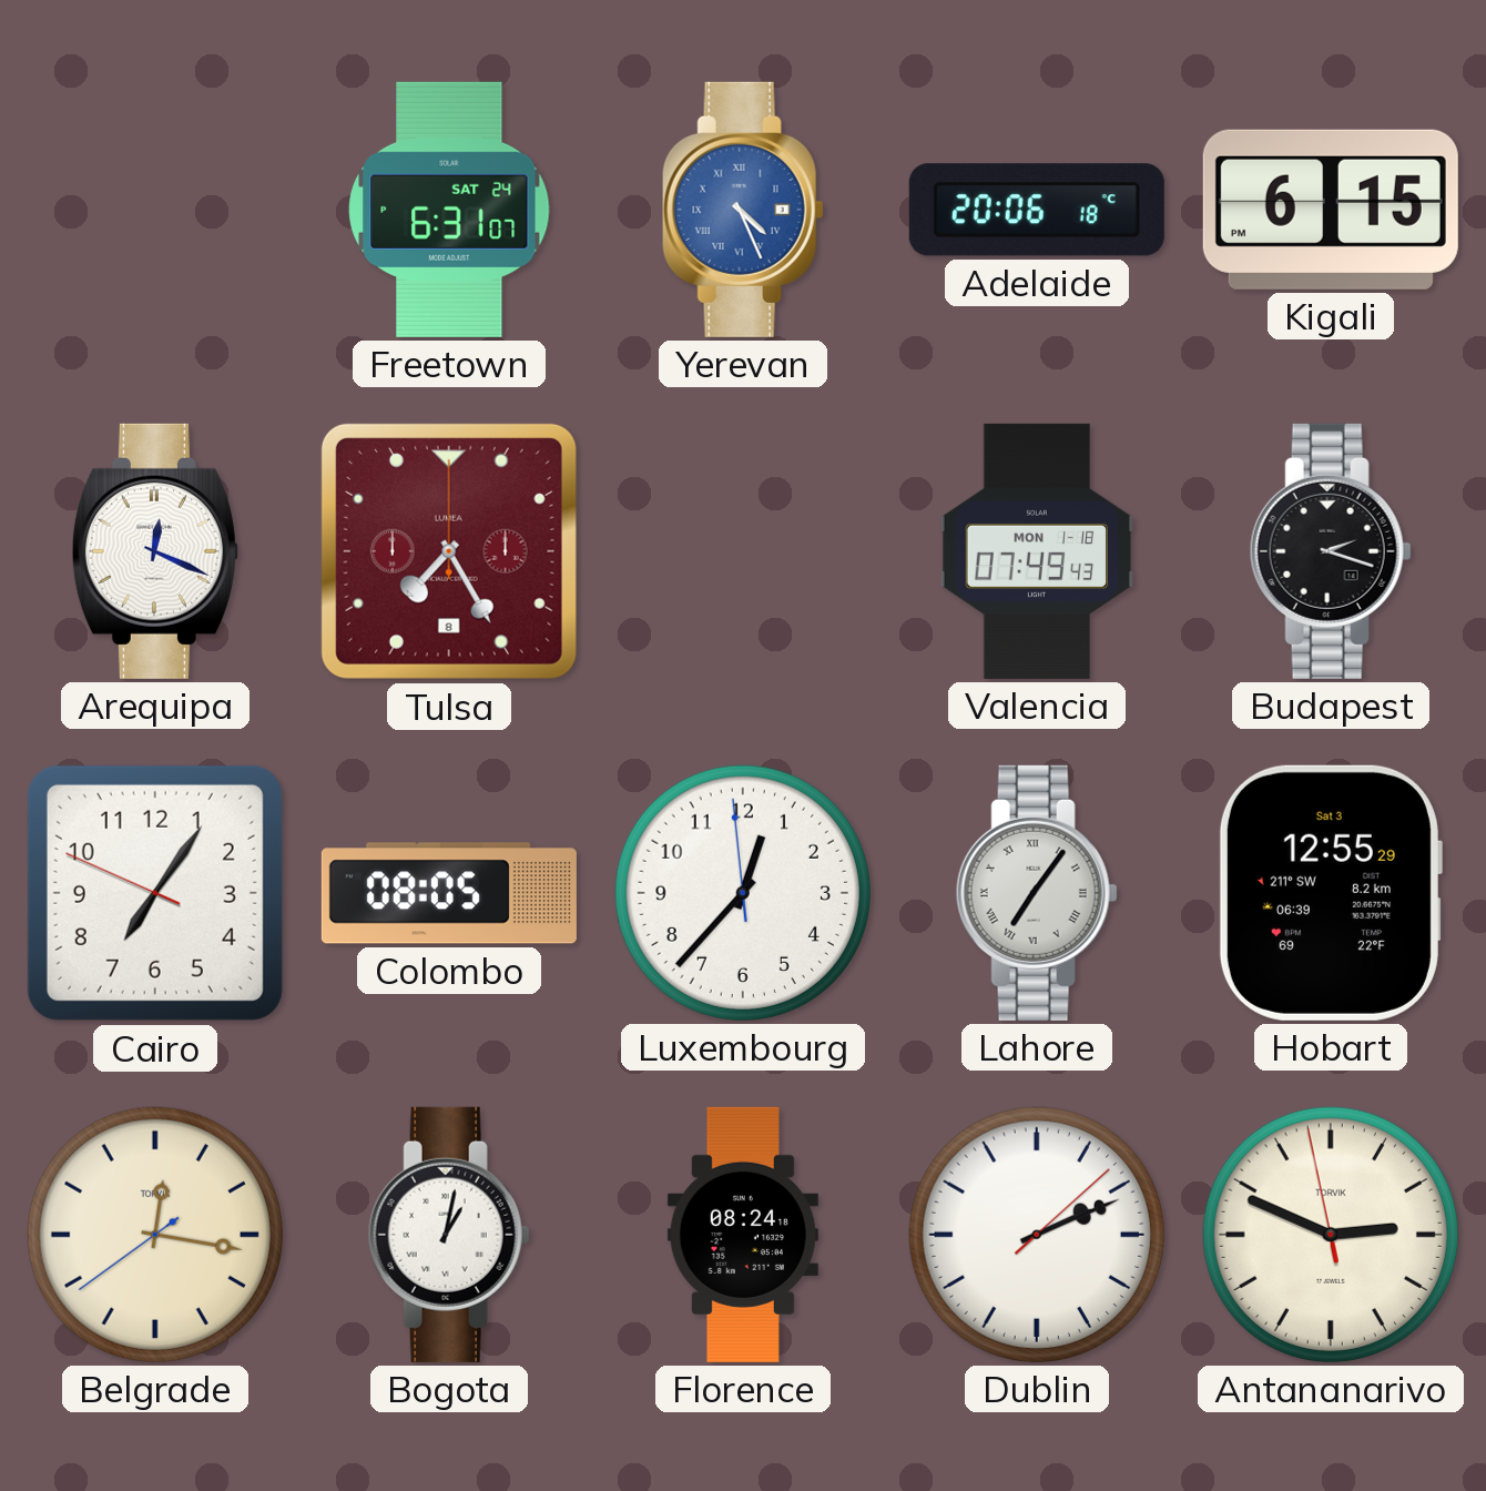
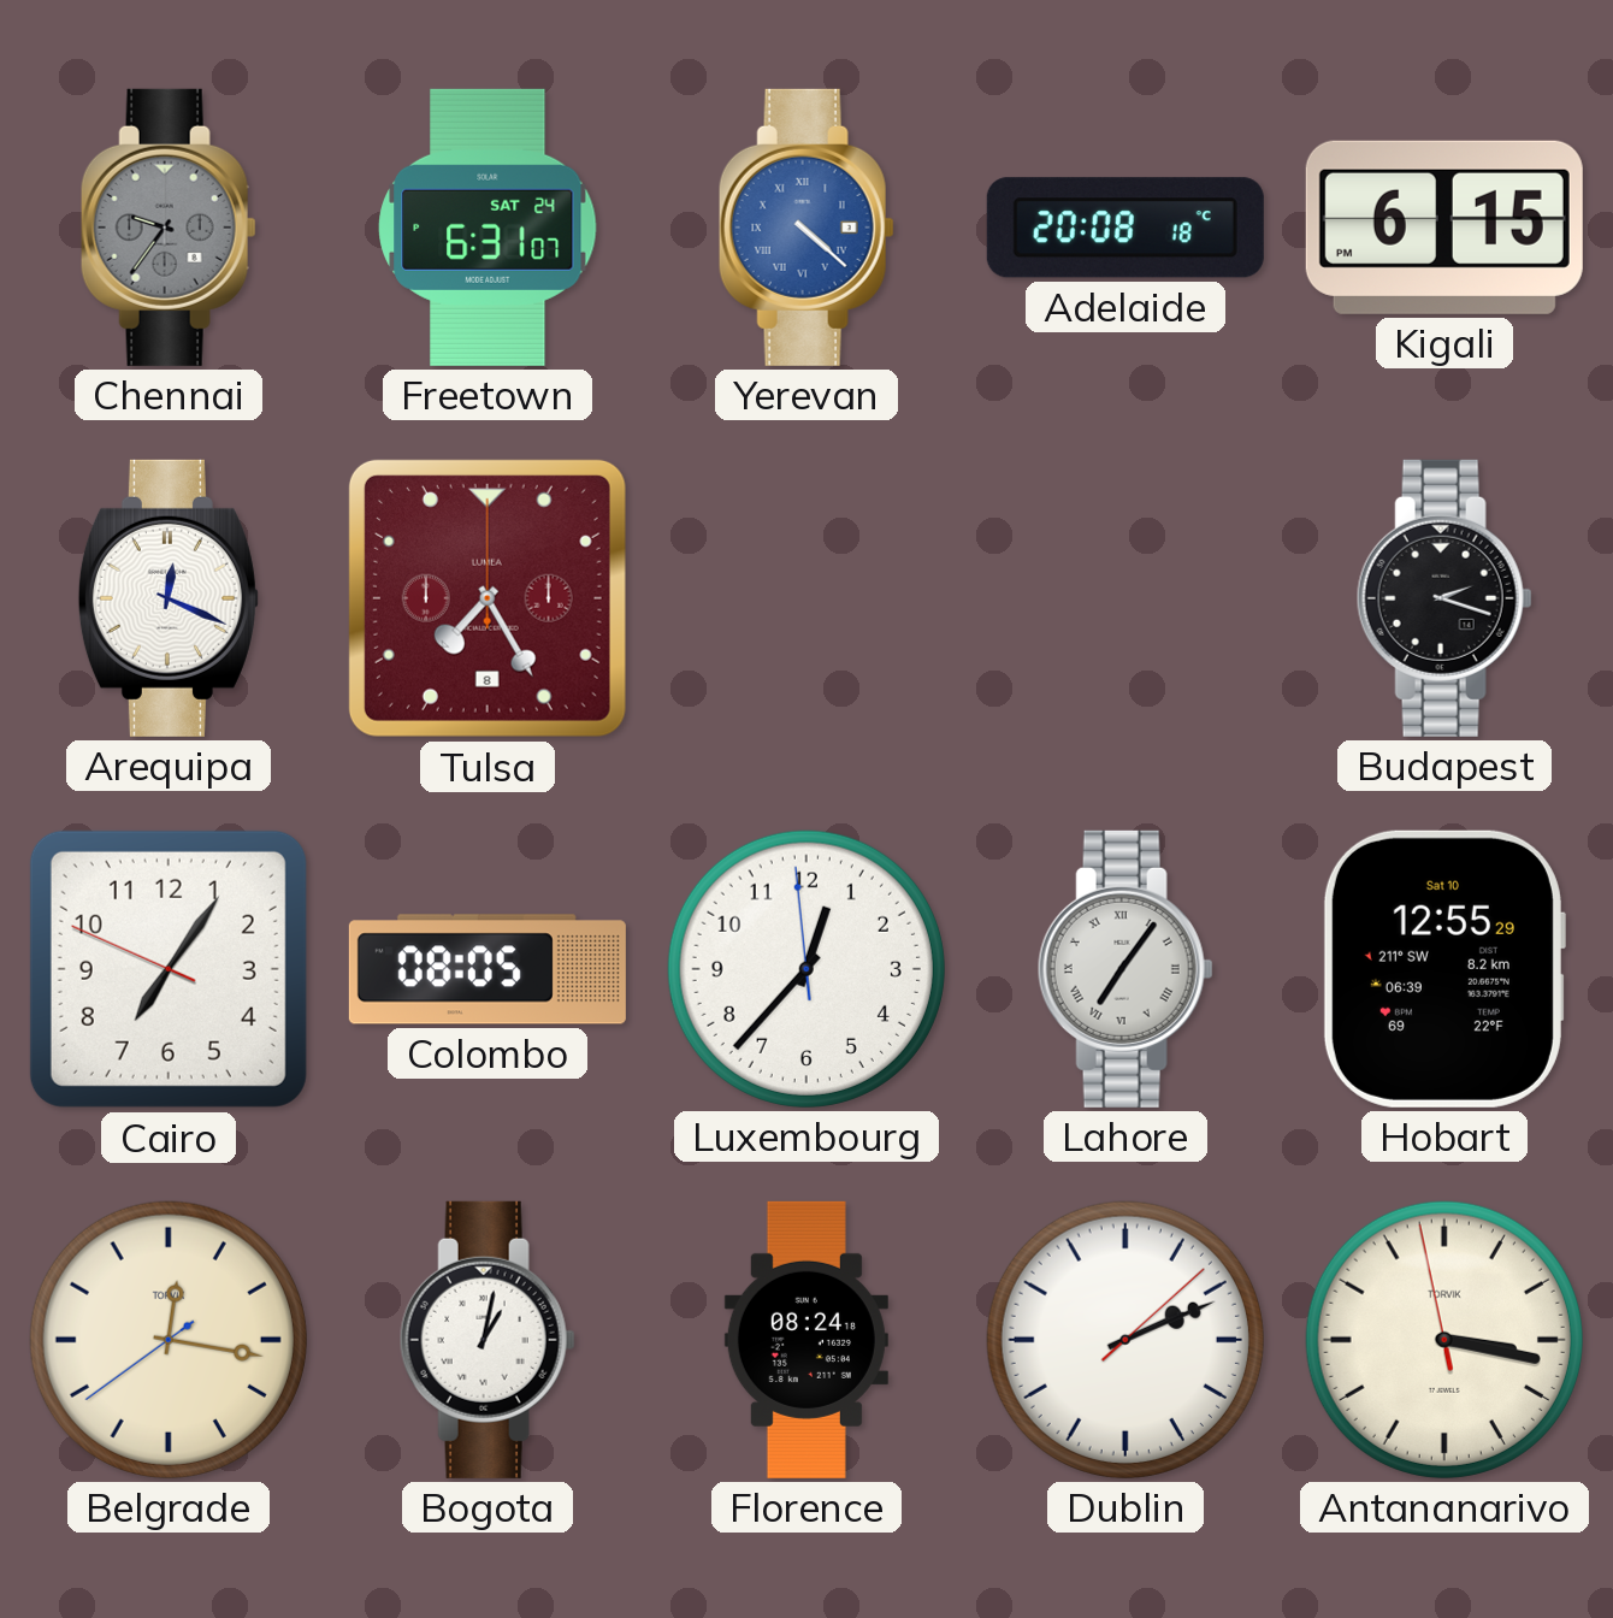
Chennai: none -> 9:36
Yerevan: 4:26 -> 4:22
Adelaide: 20:06 -> 20:08
Valencia: 07:49 -> none
Hobart date: Sat 3 -> Sat 10
Antananarivo: 2:48 -> 3:16
